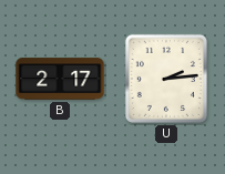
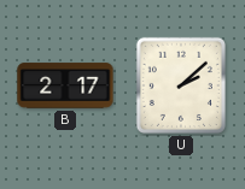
U: 2:14 -> 2:08
